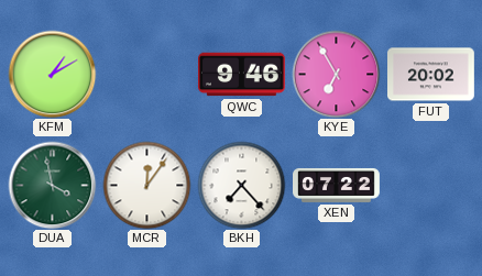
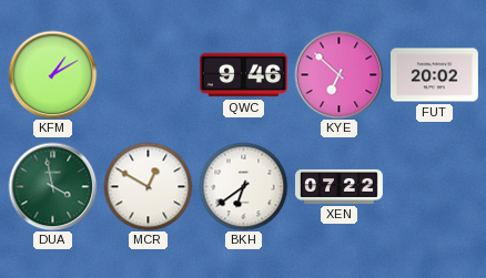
KYE: 6:55 -> 6:52
MCR: 12:06 -> 12:50
BKH: 7:23 -> 6:39
